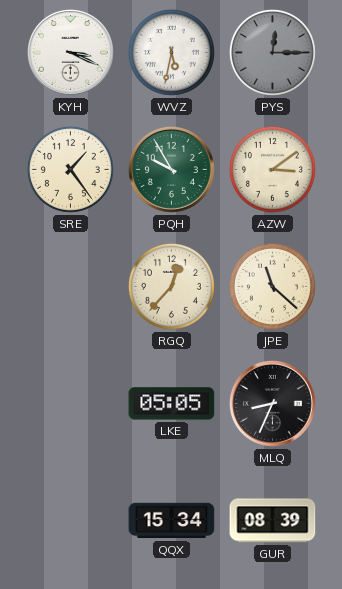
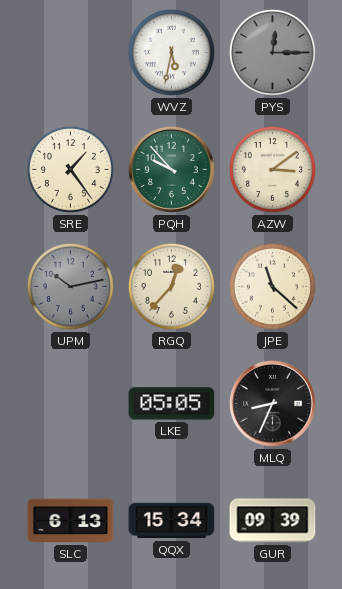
KYH: 3:19 -> none
PQH: 9:55 -> 9:53
UPM: none -> 10:13
SLC: none -> 6:13
GUR: 08:39 -> 09:39
